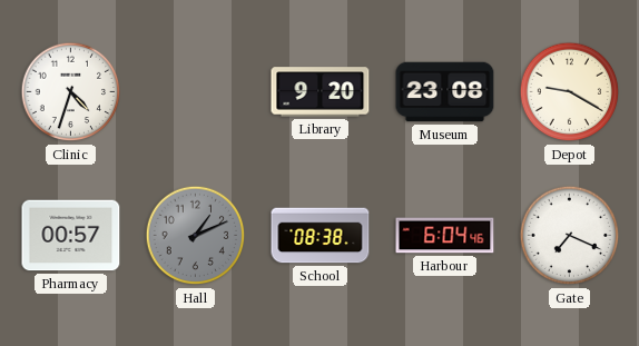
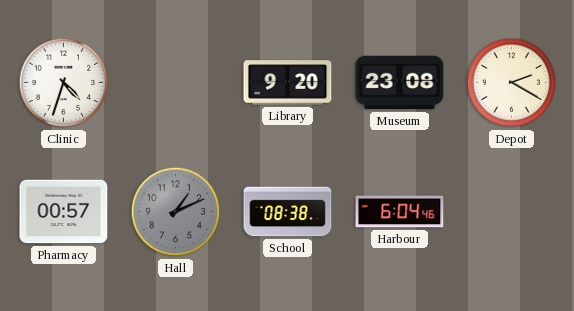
Depot: 9:20 -> 2:20
Gate: 7:19 -> none
